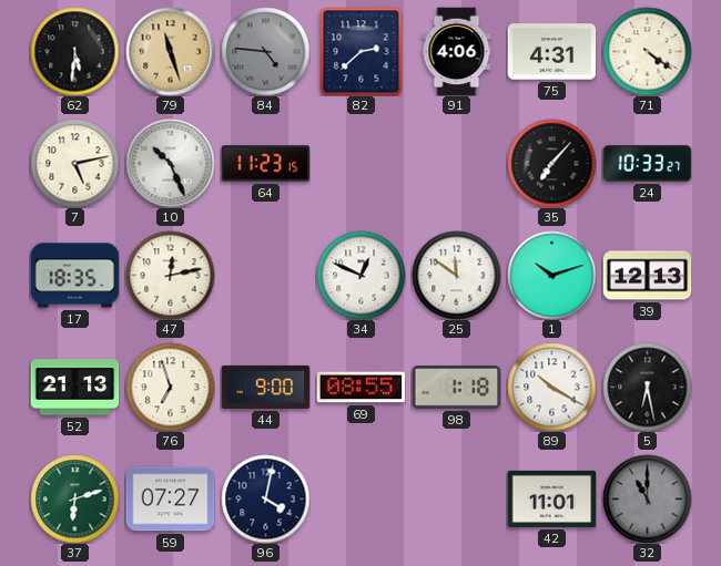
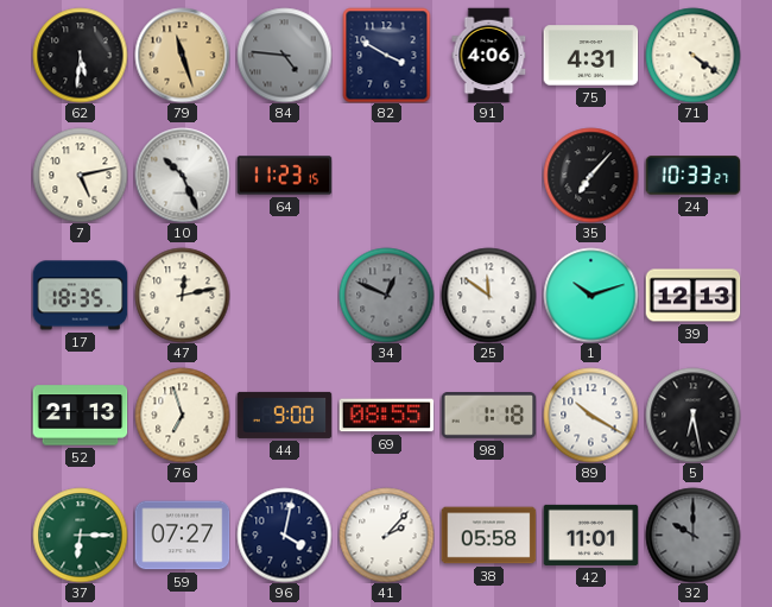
82: 2:38 -> 3:50
34 dial: white -> grey
37: 6:12 -> 6:15
41: none -> 2:07
38: none -> 05:58
32: 11:00 -> 10:00
